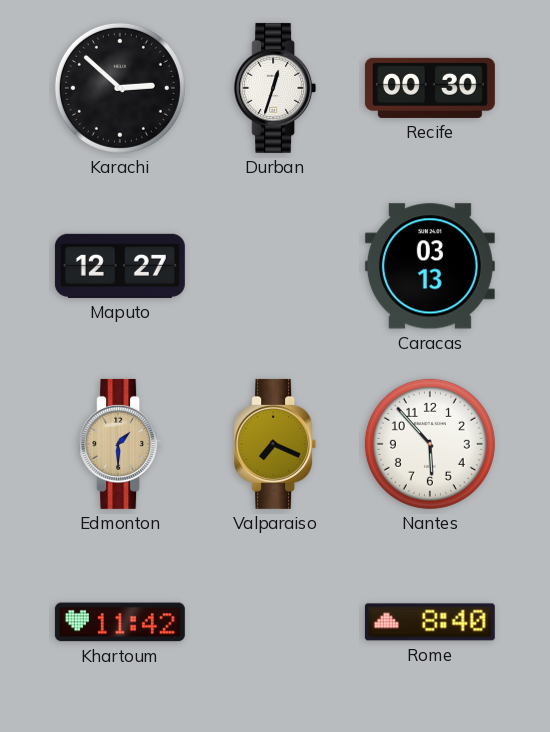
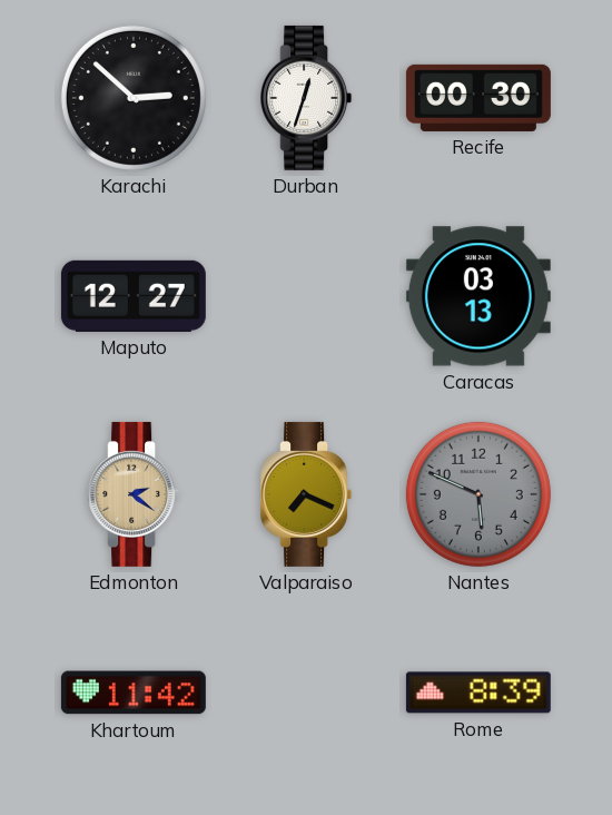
Edmonton: 1:30 -> 2:21
Nantes: 5:53 -> 5:49
Nantes dial: white -> grey
Rome: 8:40 -> 8:39
